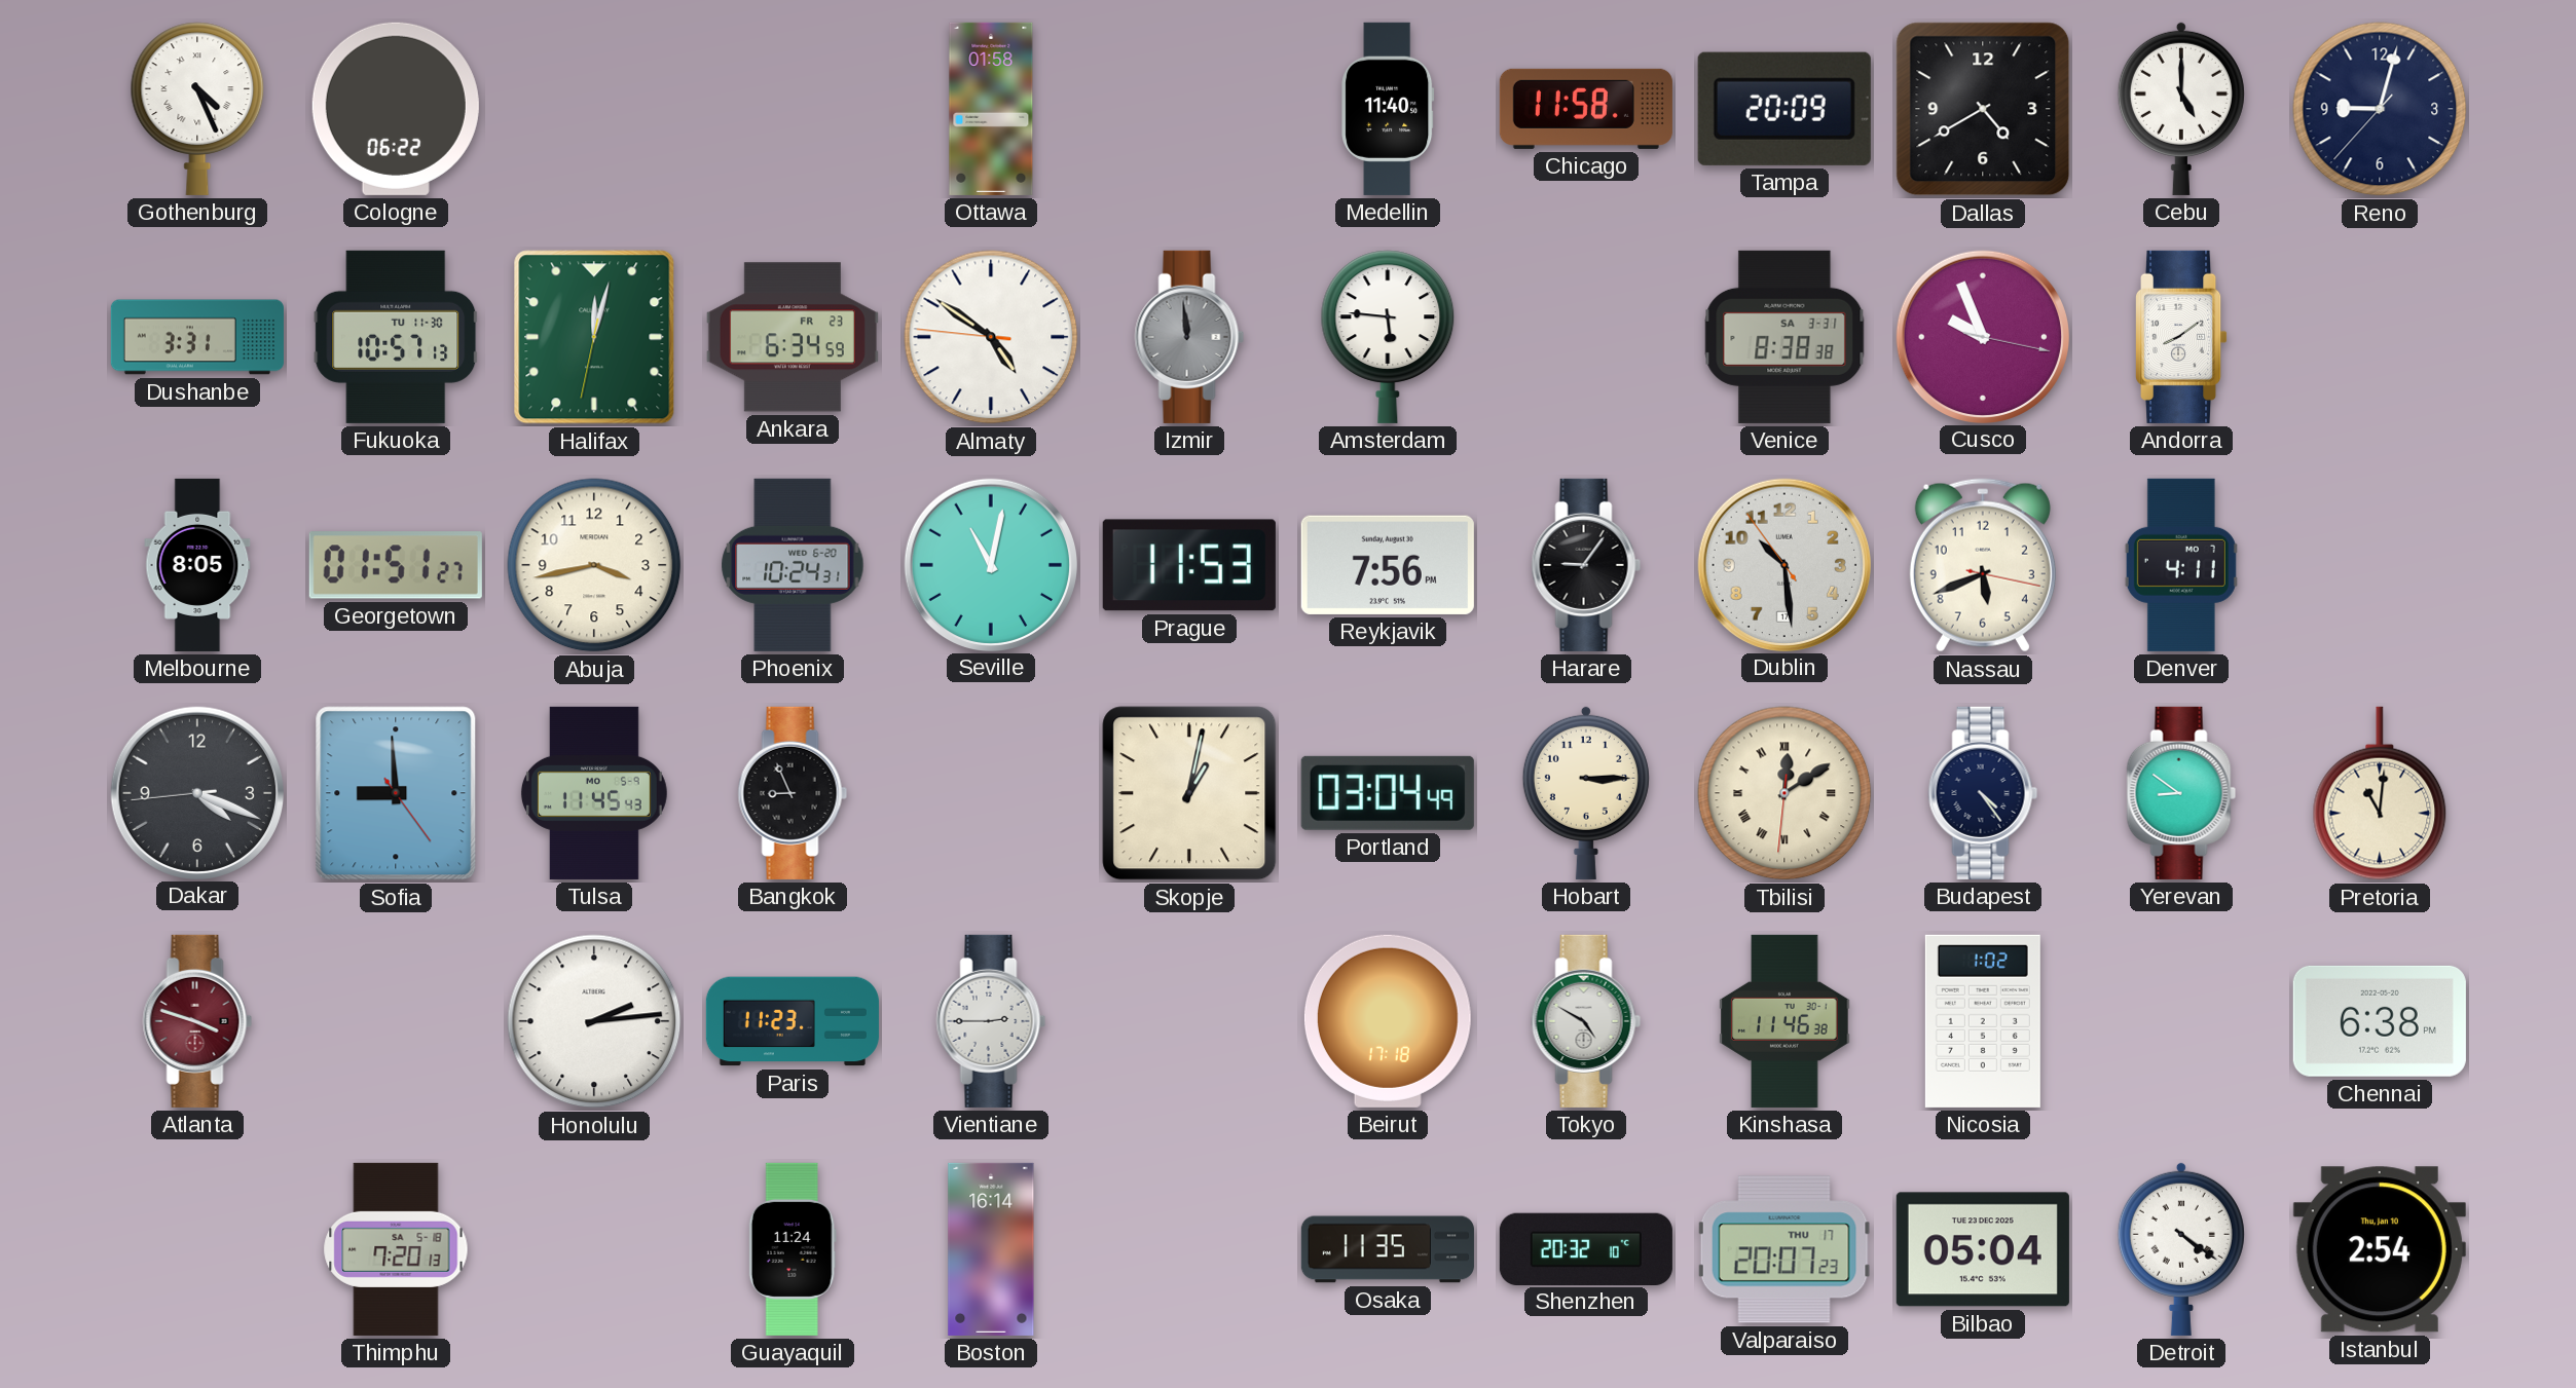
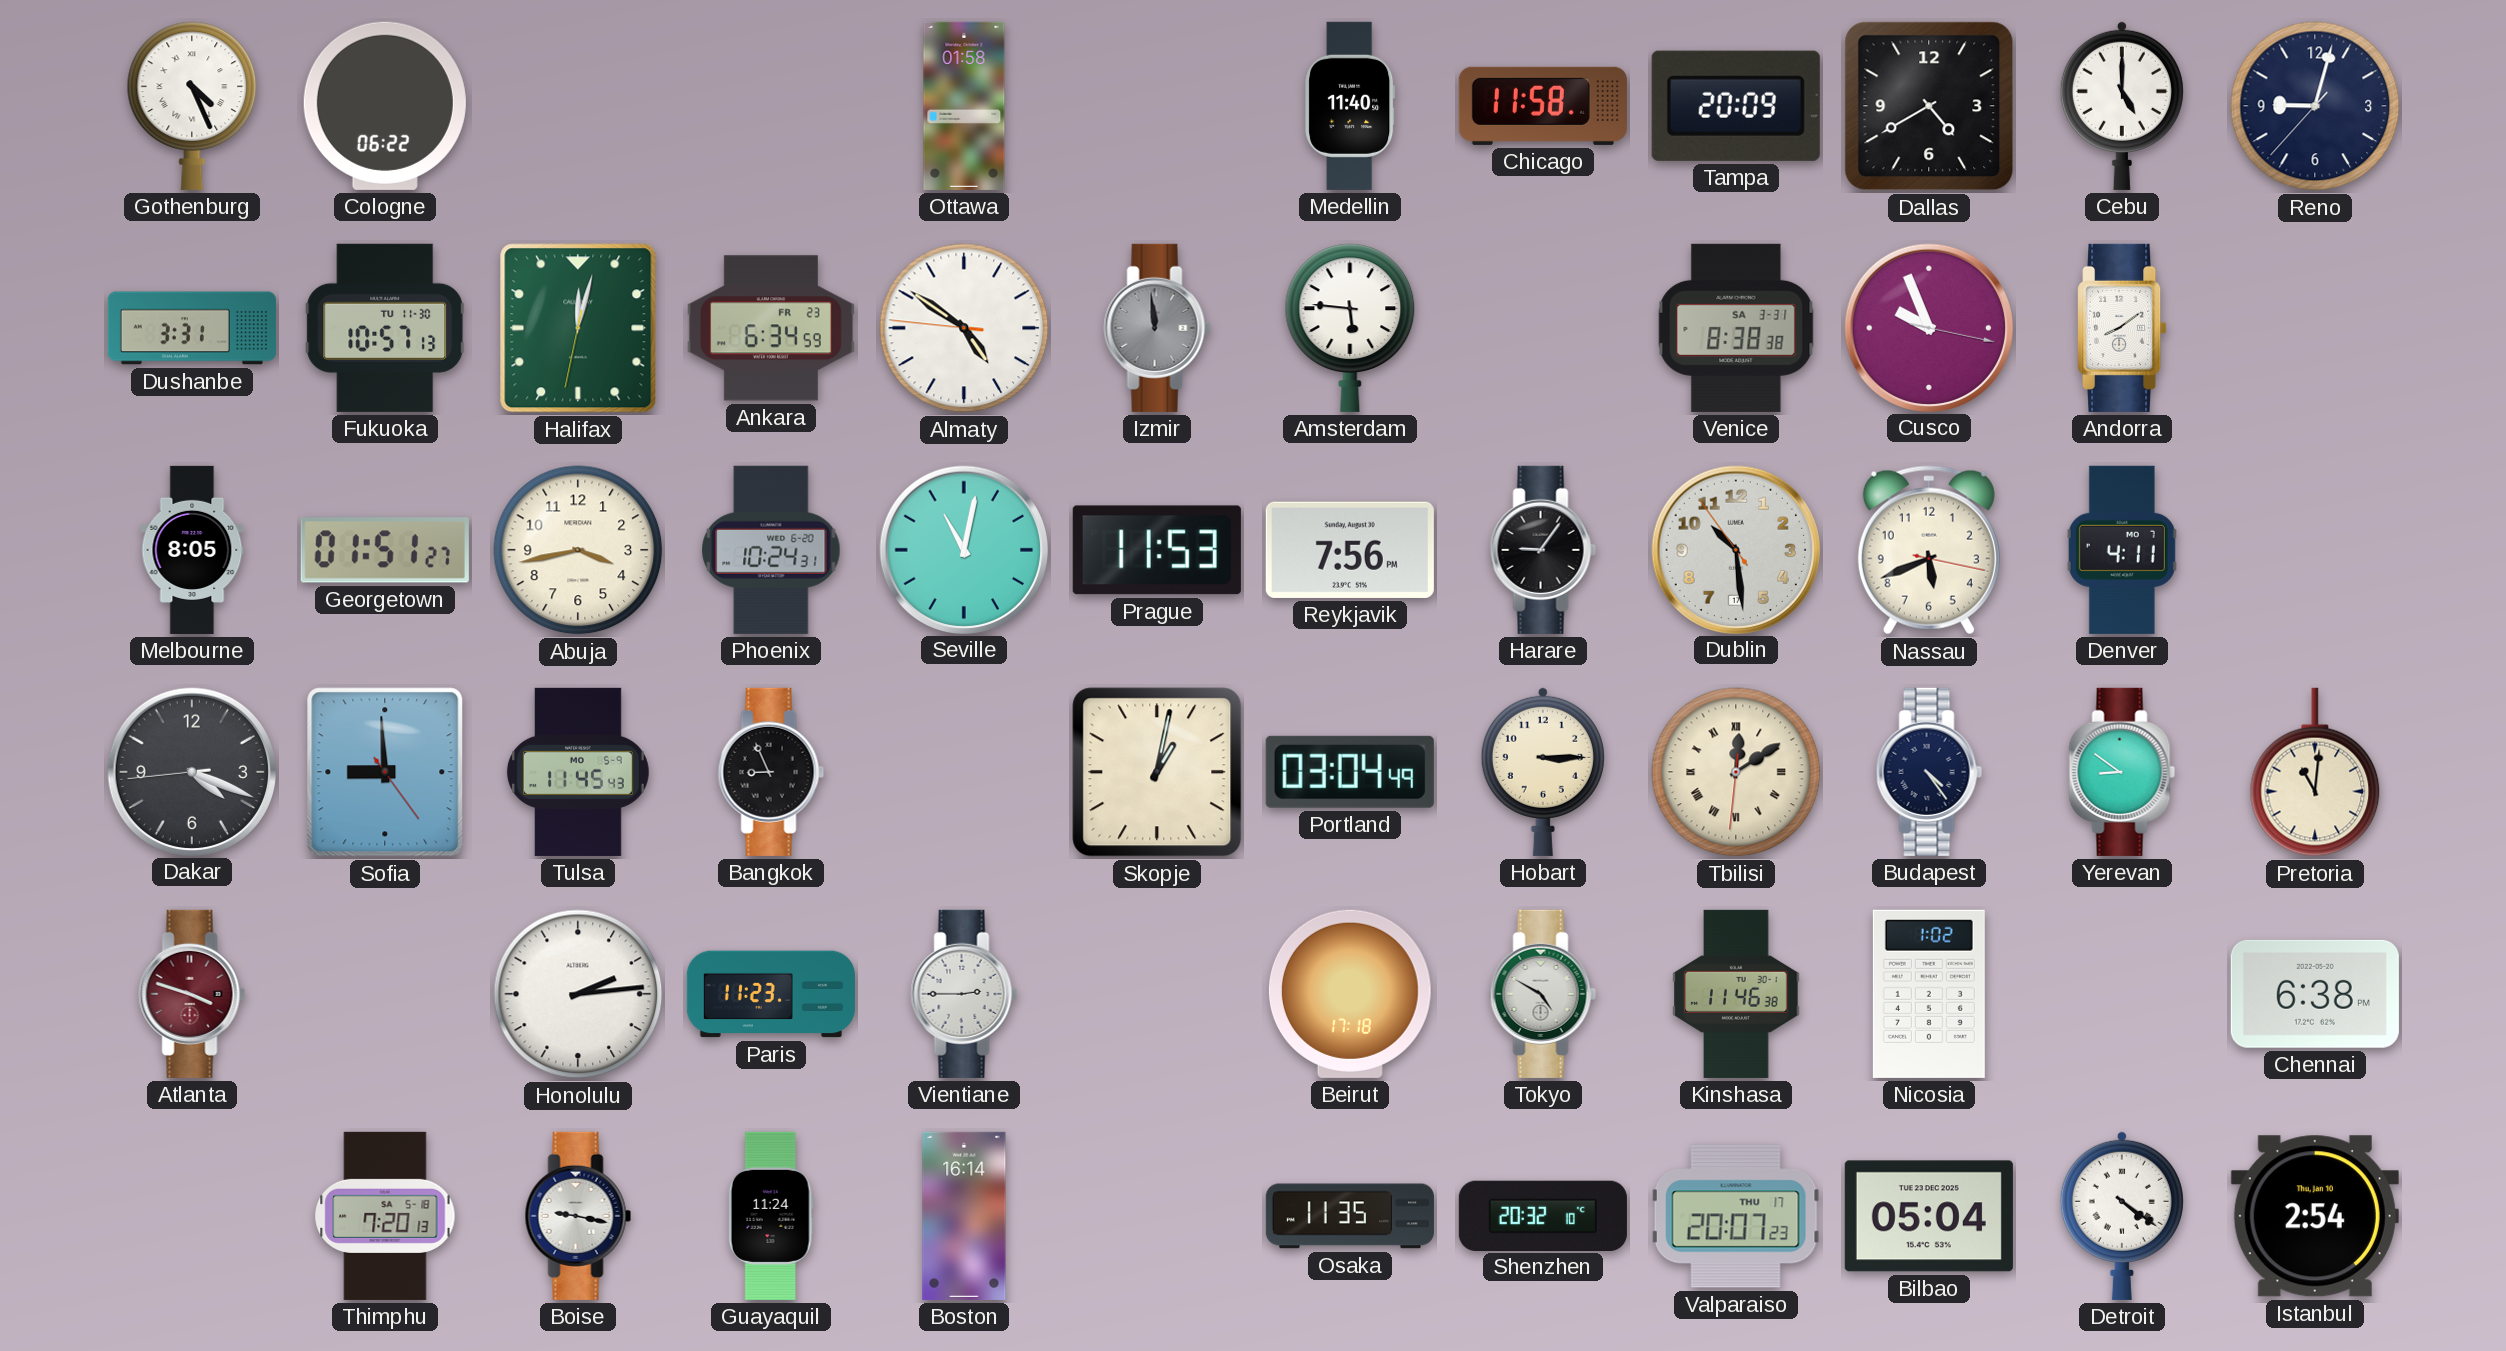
Boise: none -> 9:17
